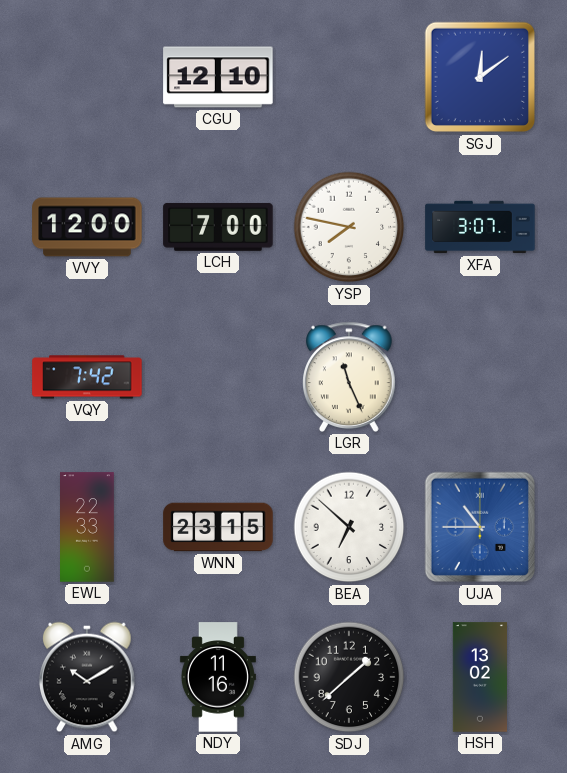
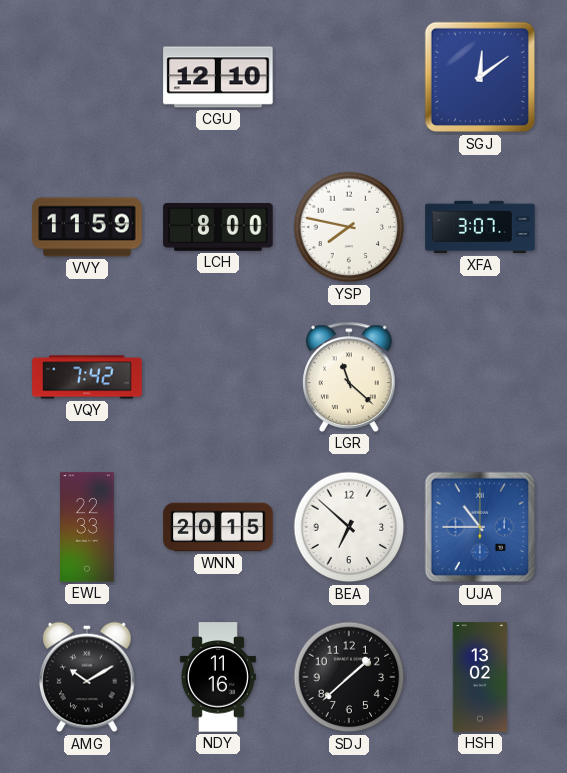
VVY: 12:00 -> 11:59
LCH: 7:00 -> 8:00
LGR: 11:26 -> 11:22
WNN: 23:15 -> 20:15
